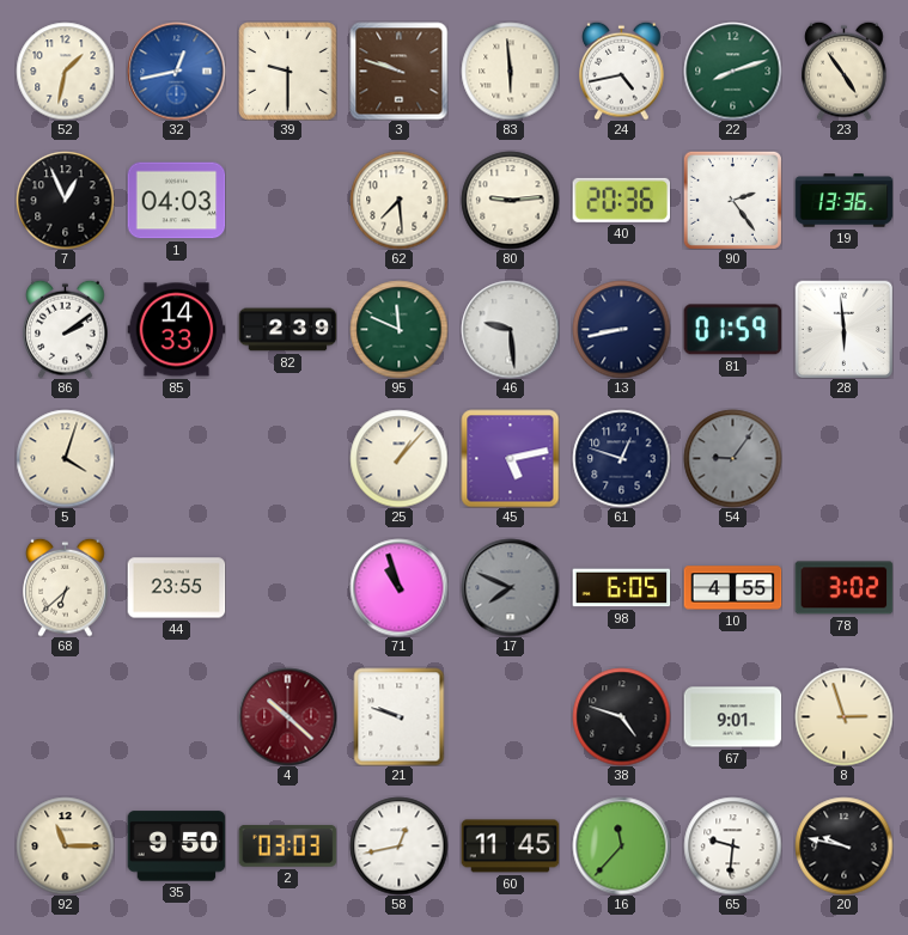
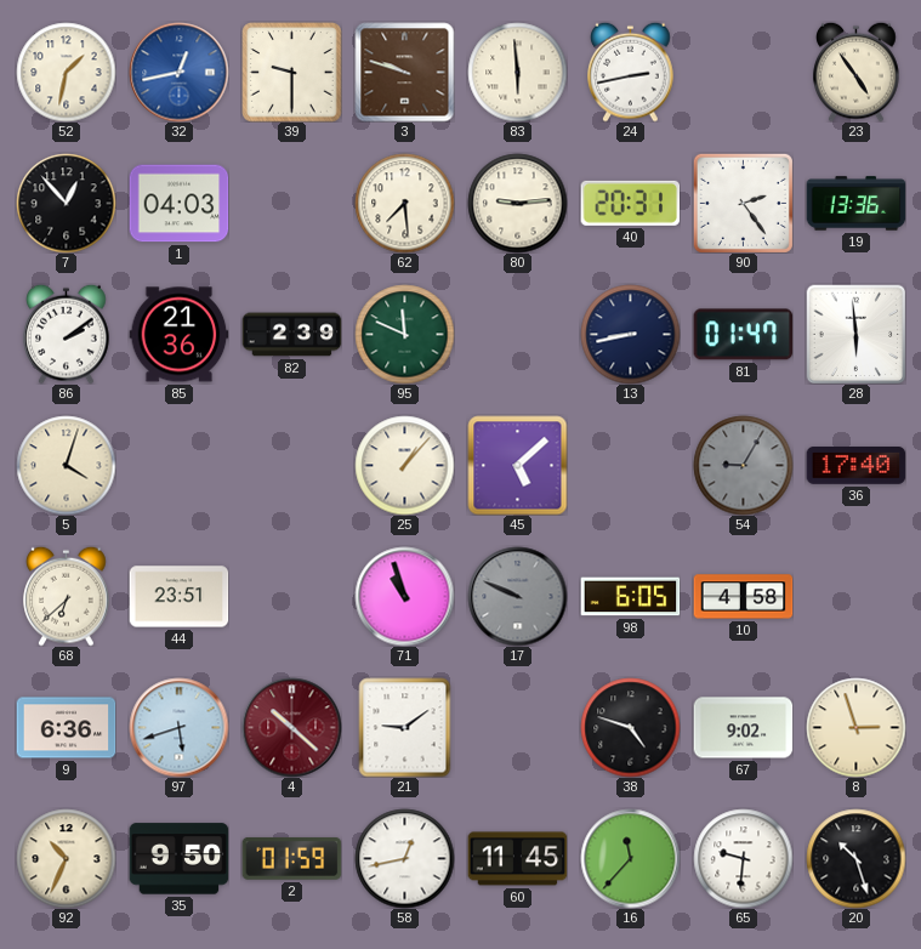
24: 4:43 -> 2:43
22: 8:12 -> none
7: 12:56 -> 12:53
40: 20:36 -> 20:31
85: 14:33 -> 21:36
46: 9:29 -> none
81: 01:59 -> 01:47
45: 5:13 -> 5:08
61: 12:48 -> none
54: 9:06 -> 9:05
36: none -> 17:40
44: 23:55 -> 23:51
17: 7:49 -> 9:49
10: 4:55 -> 4:58
78: 3:02 -> none
9: none -> 6:36
97: none -> 5:42
21: 9:48 -> 9:09
67: 9:01 -> 9:02
92: 11:15 -> 10:34
2: 03:03 -> 01:59
20: 9:47 -> 10:27
